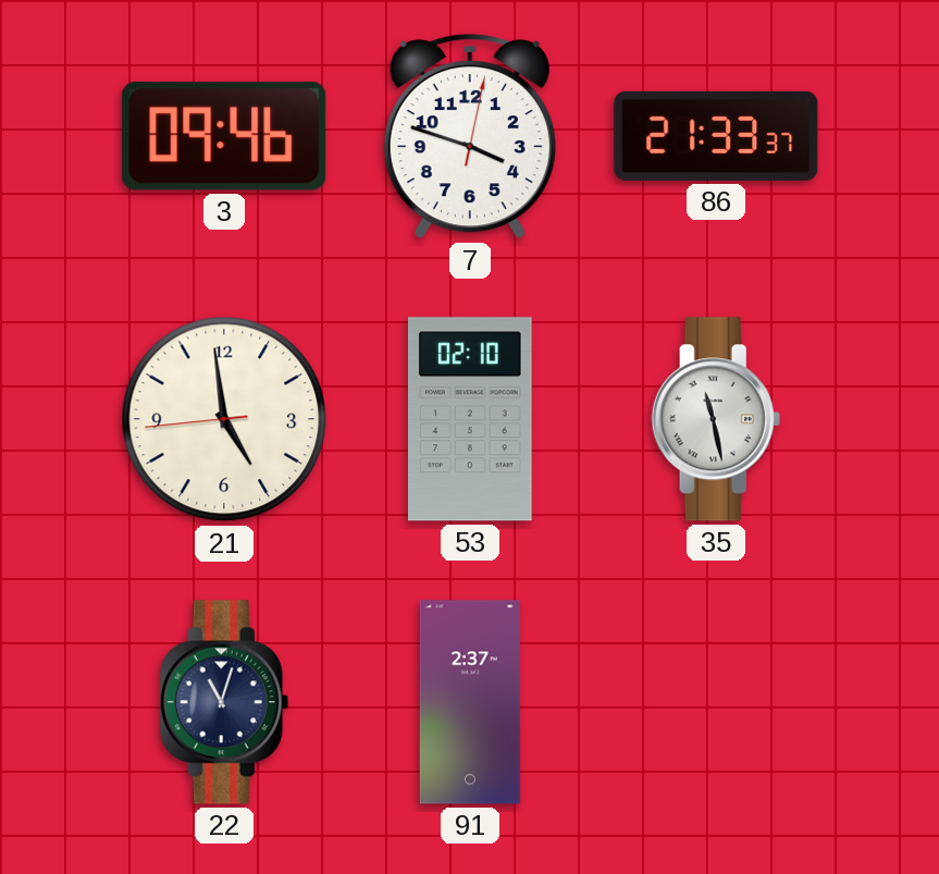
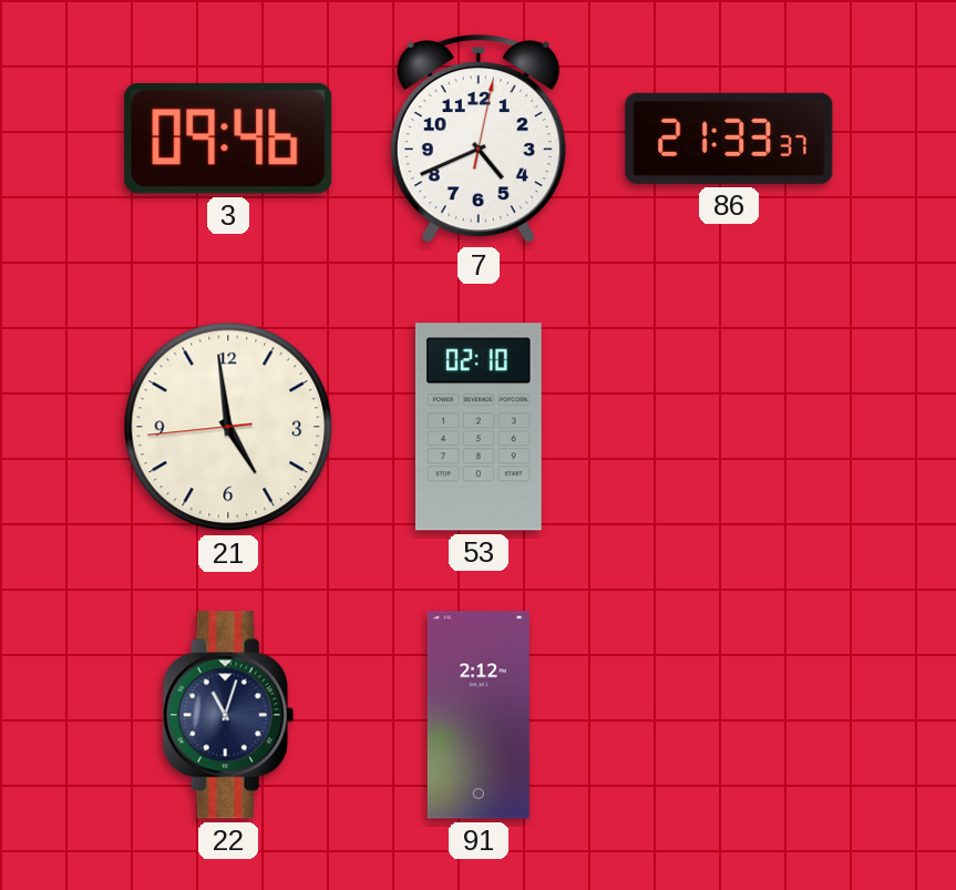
7: 3:48 -> 4:41
35: 11:28 -> none
91: 2:37 -> 2:12
